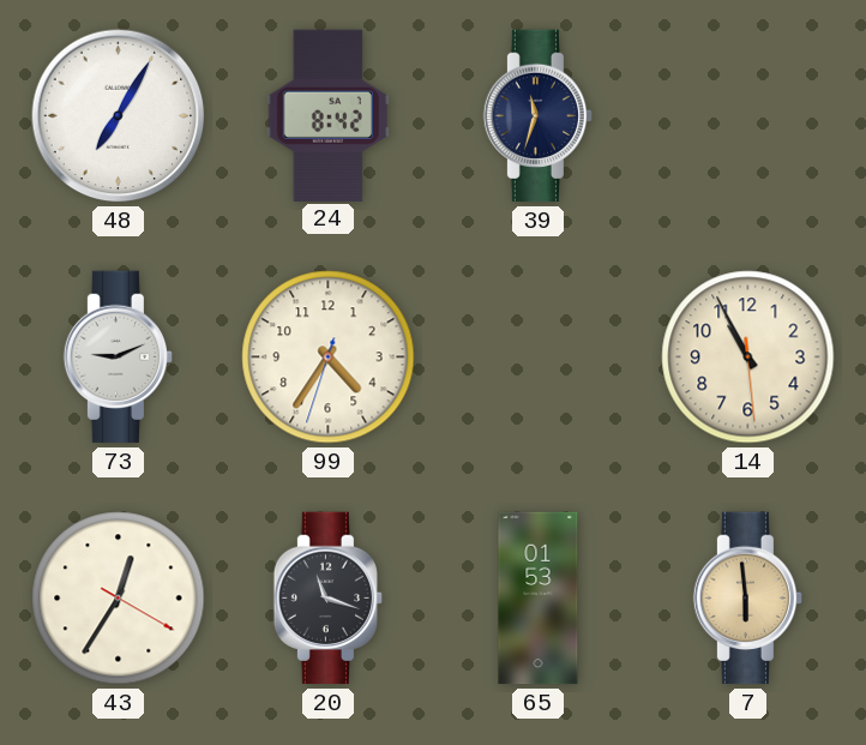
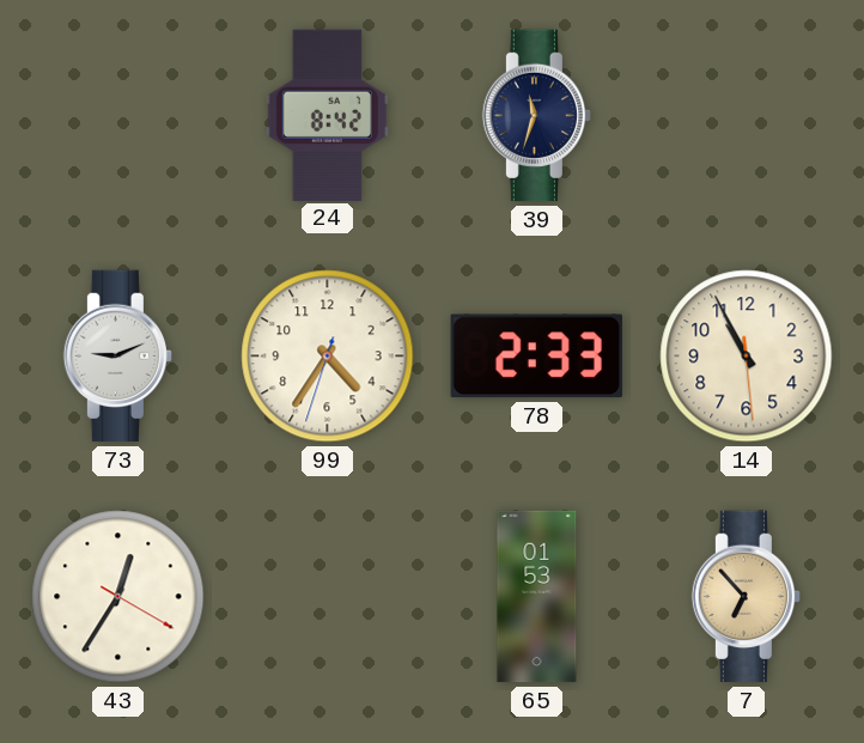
48: 7:05 -> none
78: none -> 2:33
20: 11:18 -> none
7: 5:59 -> 6:53
